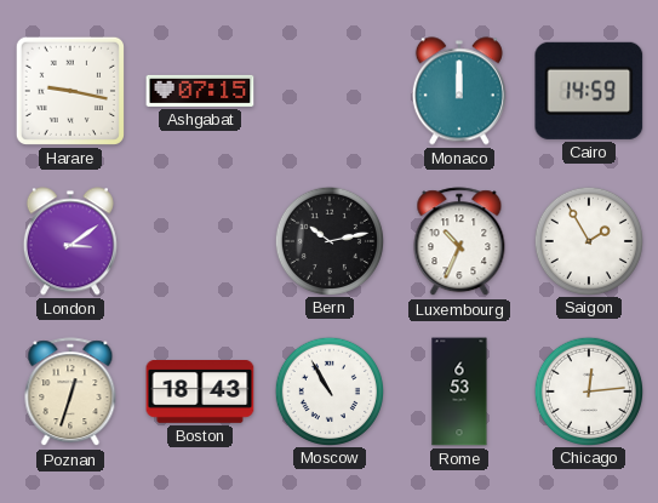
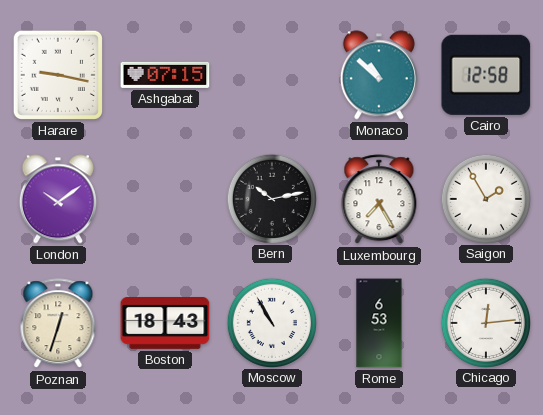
Monaco: 12:00 -> 10:52
Cairo: 14:59 -> 12:58
London: 3:09 -> 10:09
Luxembourg: 10:34 -> 7:25
